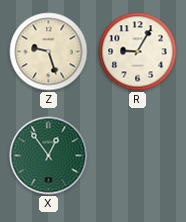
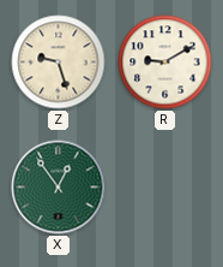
R: 9:05 -> 9:10
